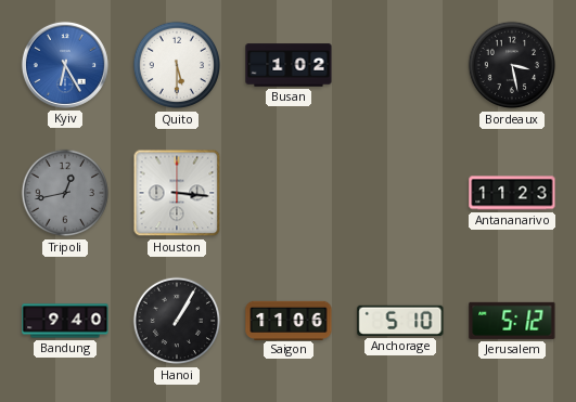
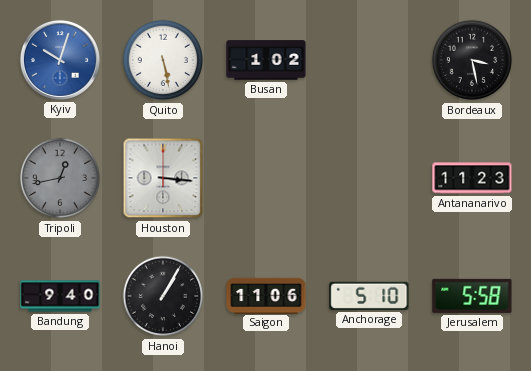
Kyiv: 6:25 -> 10:03
Quito: 5:30 -> 5:28
Jerusalem: 5:12 -> 5:58
